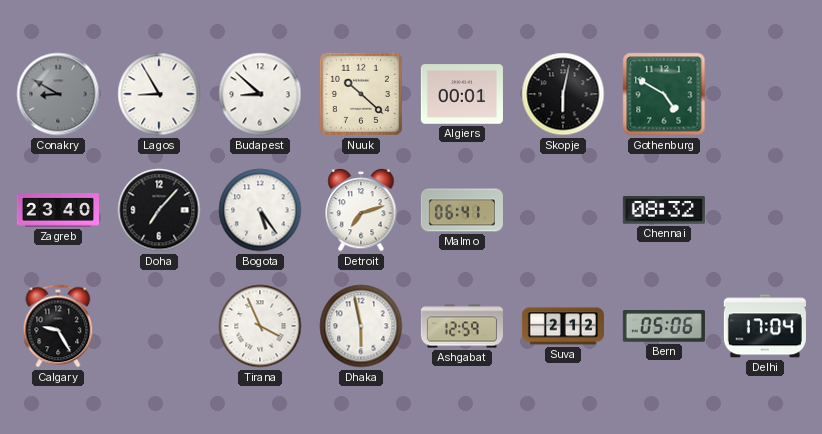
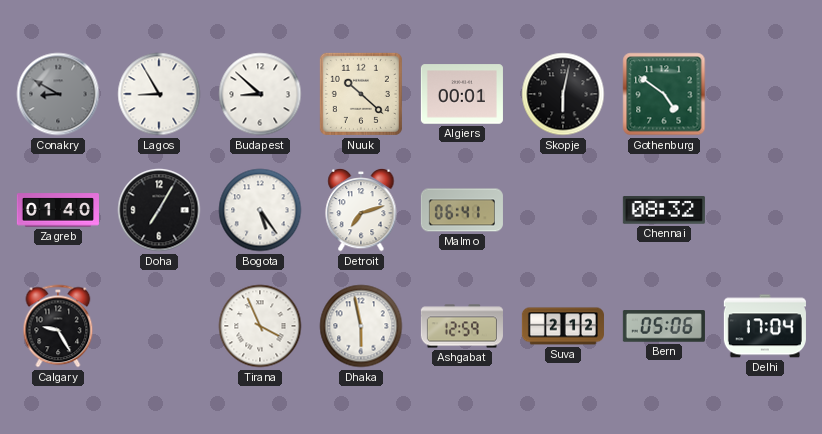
Gothenburg: 4:50 -> 4:51
Zagreb: 23:40 -> 01:40
Doha: 7:07 -> 7:05
